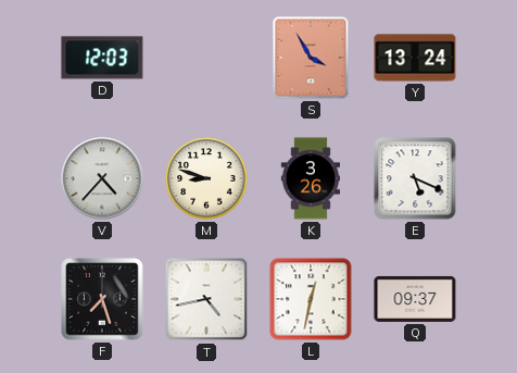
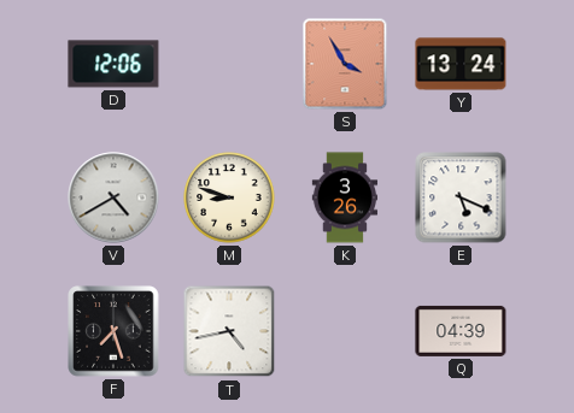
D: 12:03 -> 12:06
V: 4:37 -> 4:40
L: 12:32 -> none
Q: 09:37 -> 04:39
